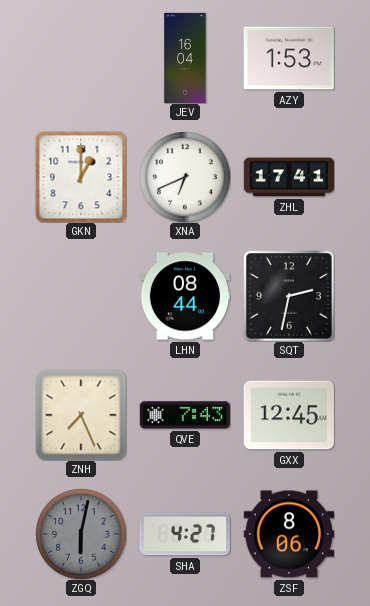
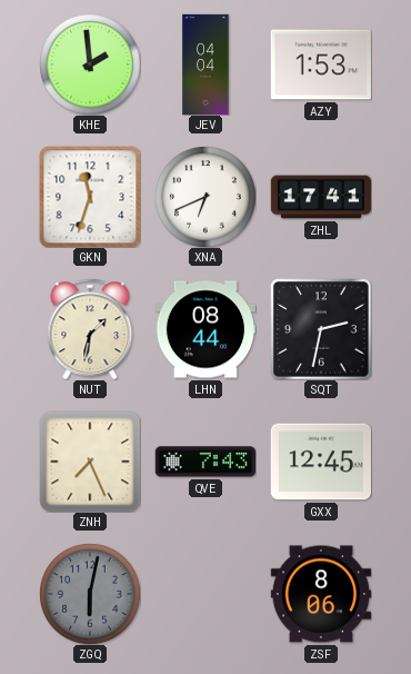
KHE: none -> 1:59
JEV: 16:04 -> 04:04
GKN: 1:00 -> 11:33
NUT: none -> 1:32
SHA: 4:27 -> none
